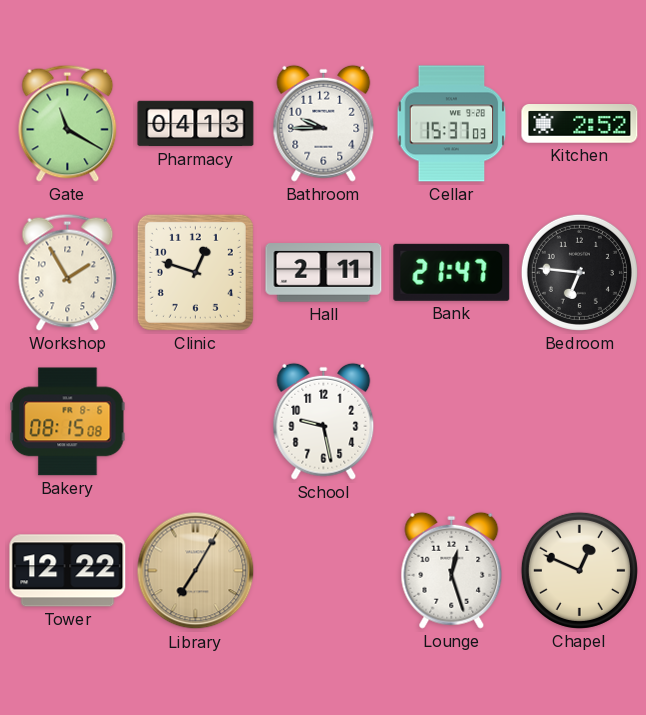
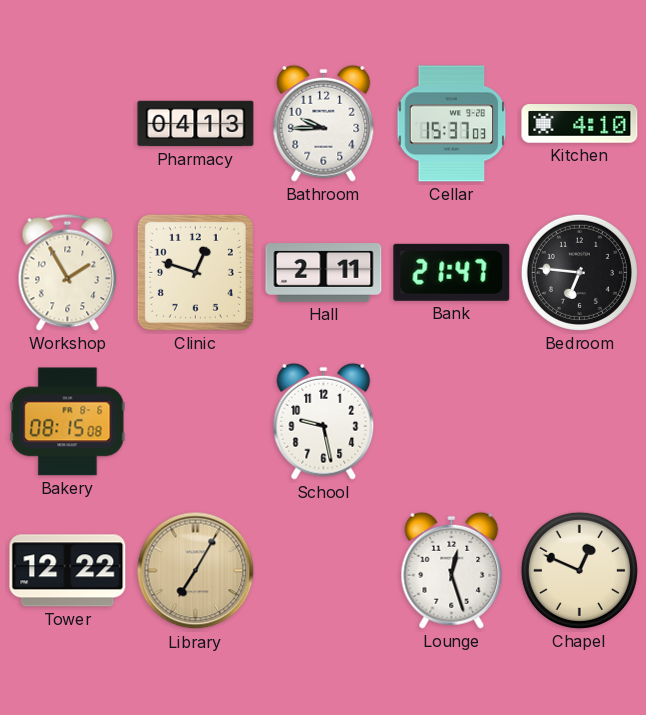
Gate: 11:20 -> none
Kitchen: 2:52 -> 4:10
